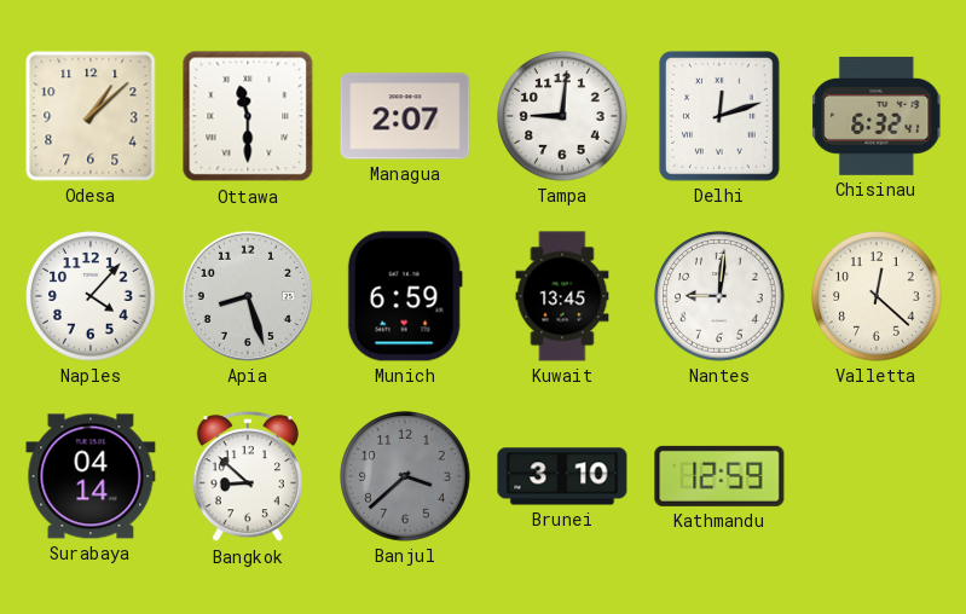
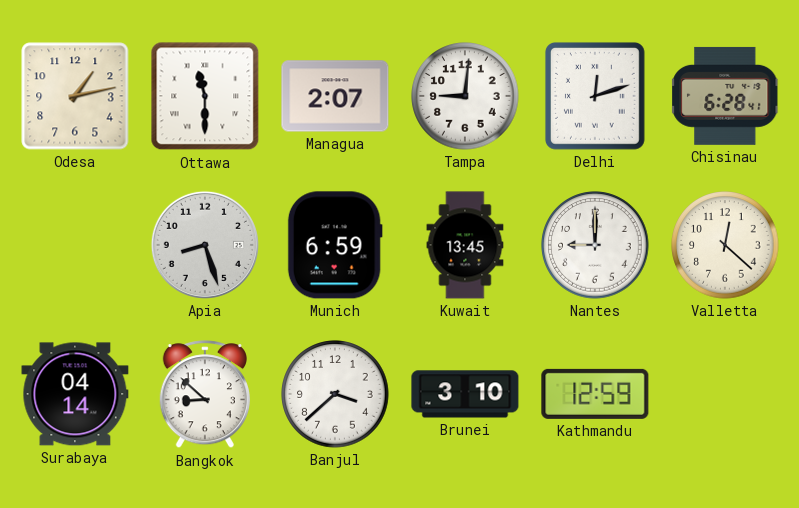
Odesa: 1:08 -> 1:13
Chisinau: 6:32 -> 6:28
Naples: 4:07 -> none
Nantes: 9:01 -> 9:00
Banjul dial: grey -> white
